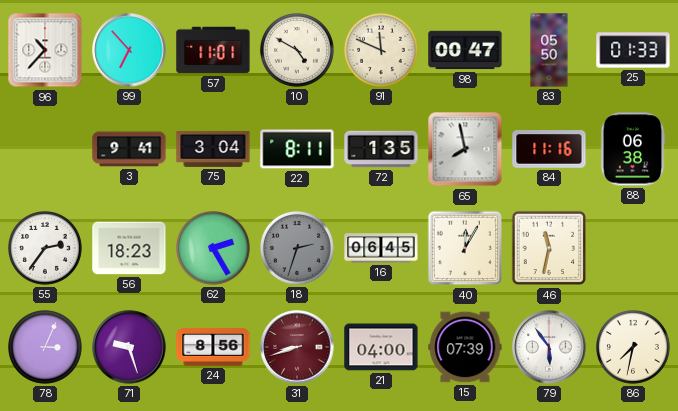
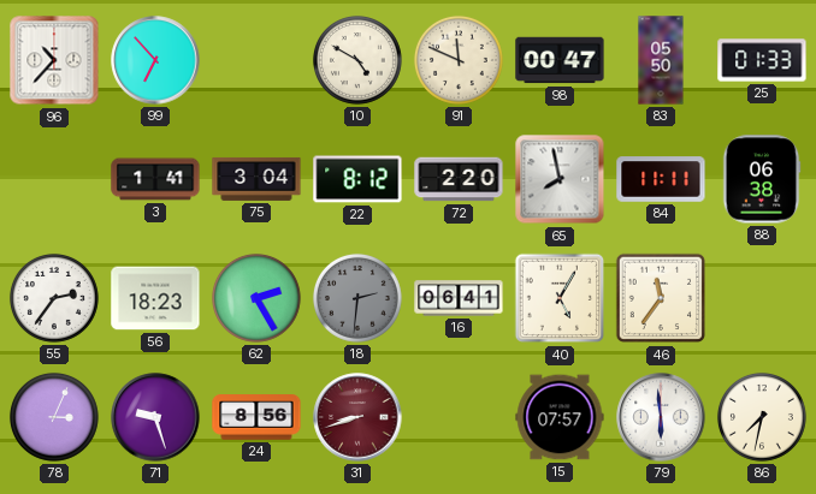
57: 11:01 -> none
3: 9:41 -> 1:41
22: 8:11 -> 8:12
72: 1:35 -> 2:20
84: 11:16 -> 11:11
18: 2:33 -> 2:31
16: 06:45 -> 06:41
40: 12:05 -> 5:05
46: 11:32 -> 11:36
21: 04:00 -> none
15: 07:39 -> 07:57
79: 5:54 -> 5:59
